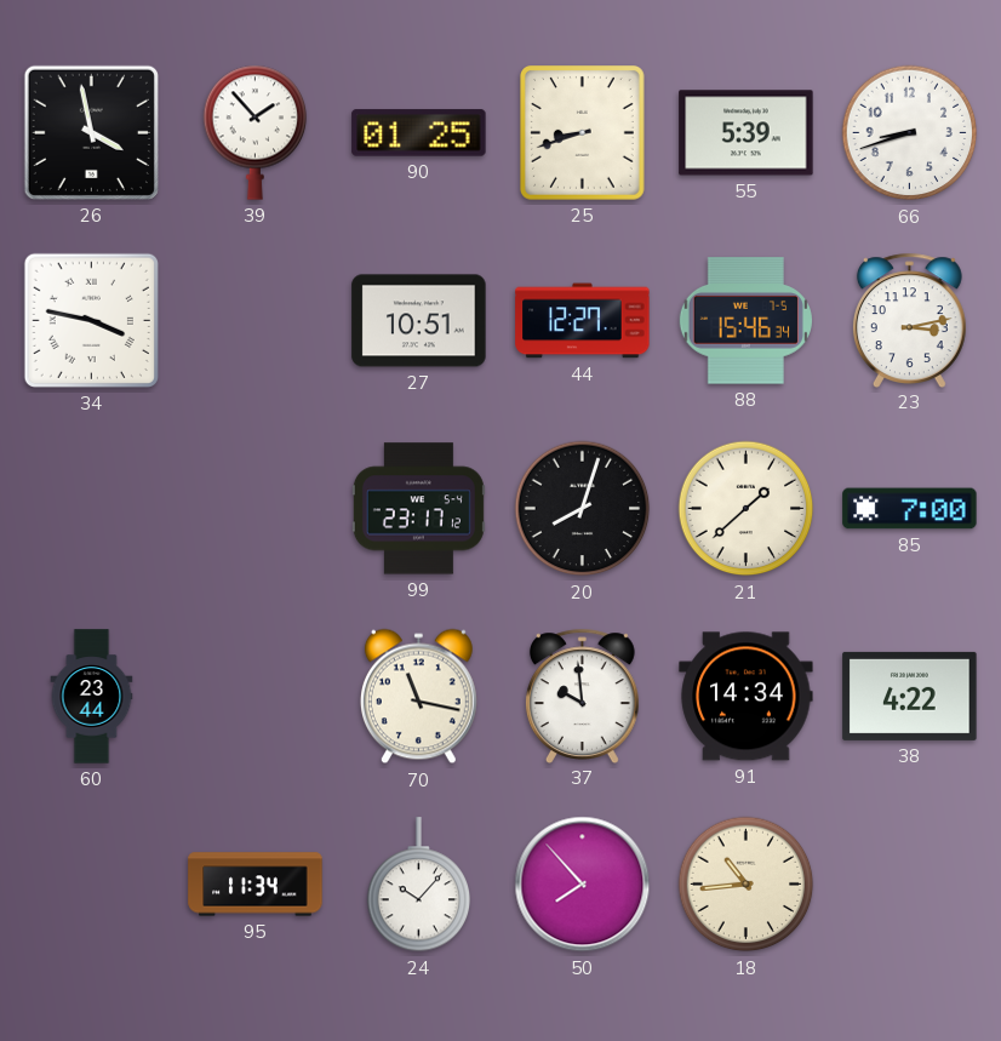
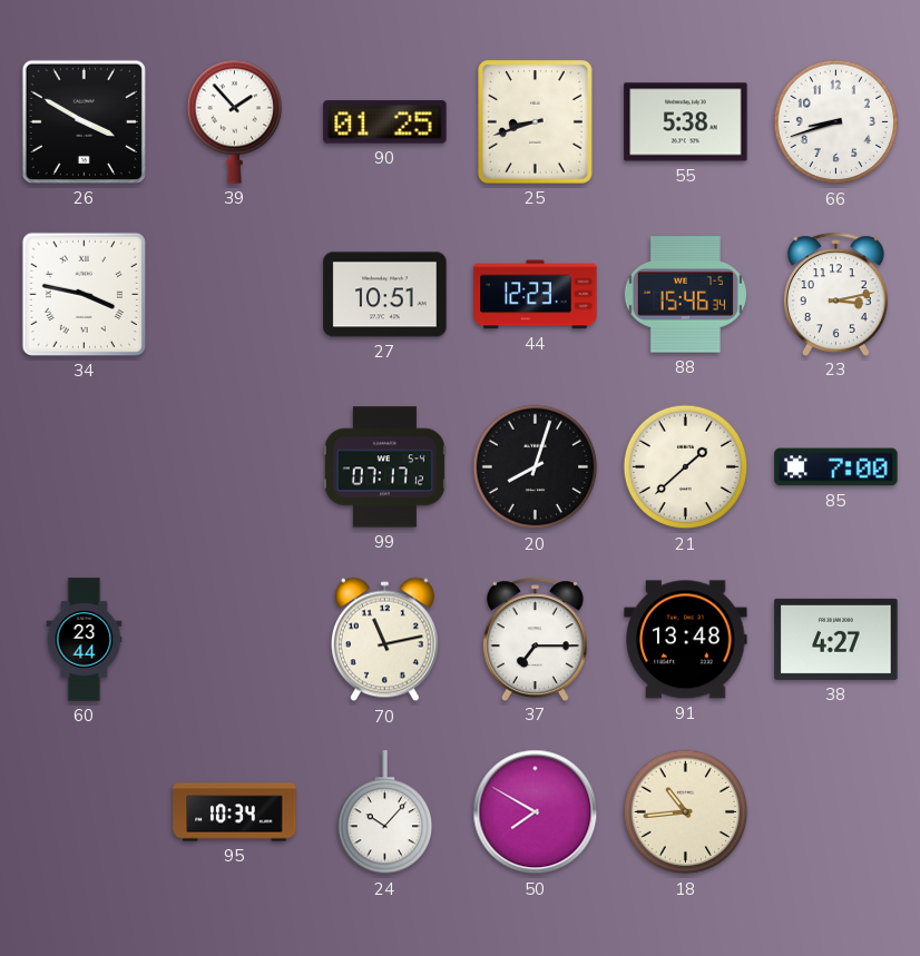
26: 3:58 -> 3:50
55: 5:39 -> 5:38
44: 12:27 -> 12:23
99: 23:17 -> 07:17
70: 11:17 -> 11:13
37: 9:59 -> 7:15
91: 14:34 -> 13:48
38: 4:22 -> 4:27
95: 11:34 -> 10:34
50: 7:53 -> 7:50
